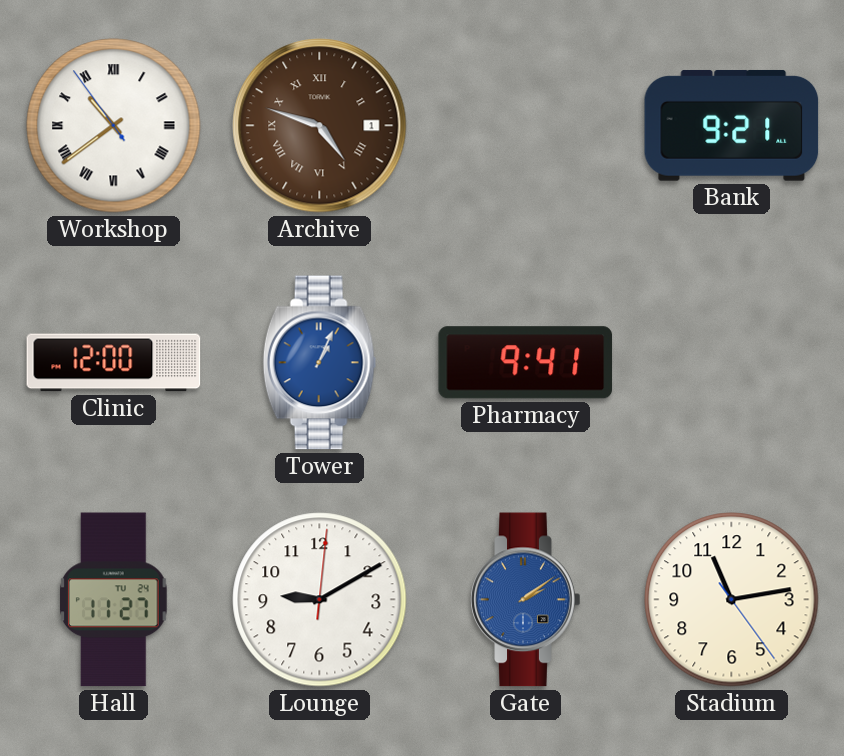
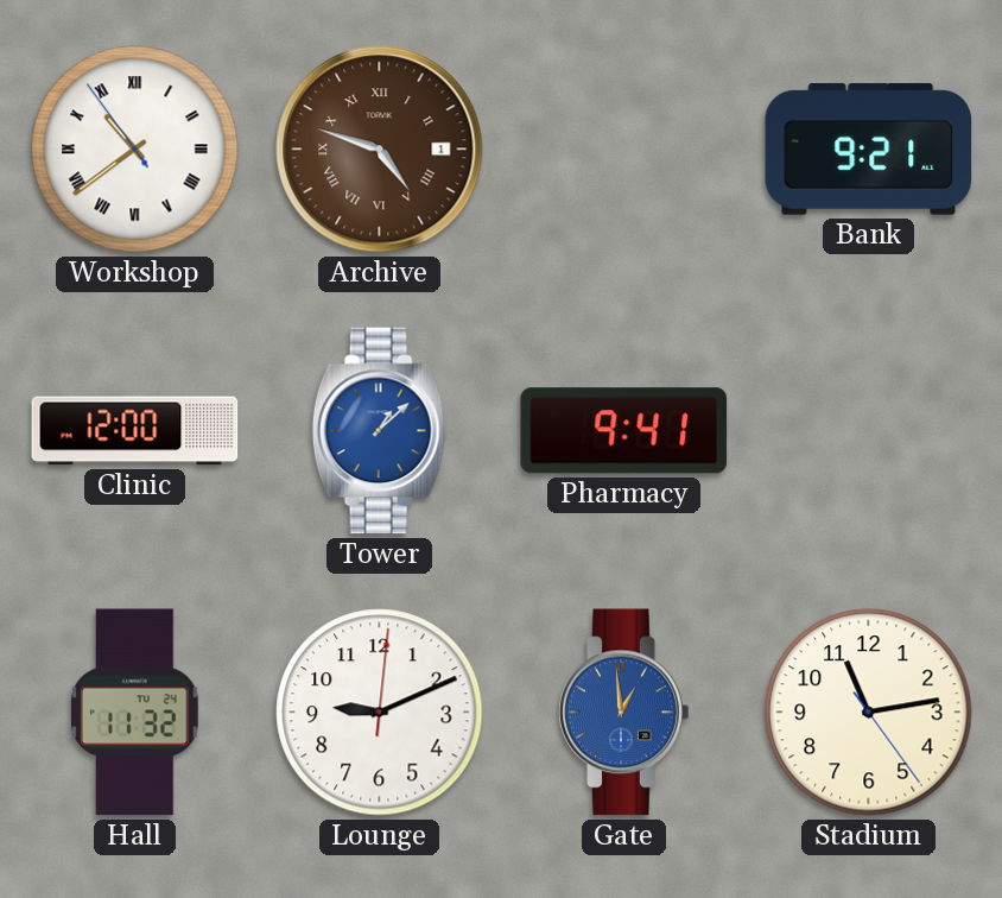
Tower: 1:04 -> 1:08
Hall: 11:27 -> 11:32
Lounge: 9:10 -> 9:11
Gate: 2:09 -> 12:59
